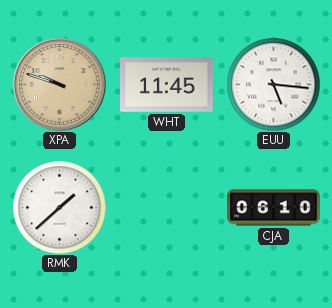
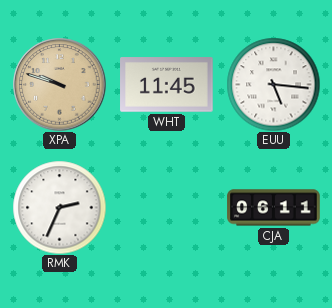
RMK: 1:38 -> 2:34
CJA: 06:10 -> 06:11
